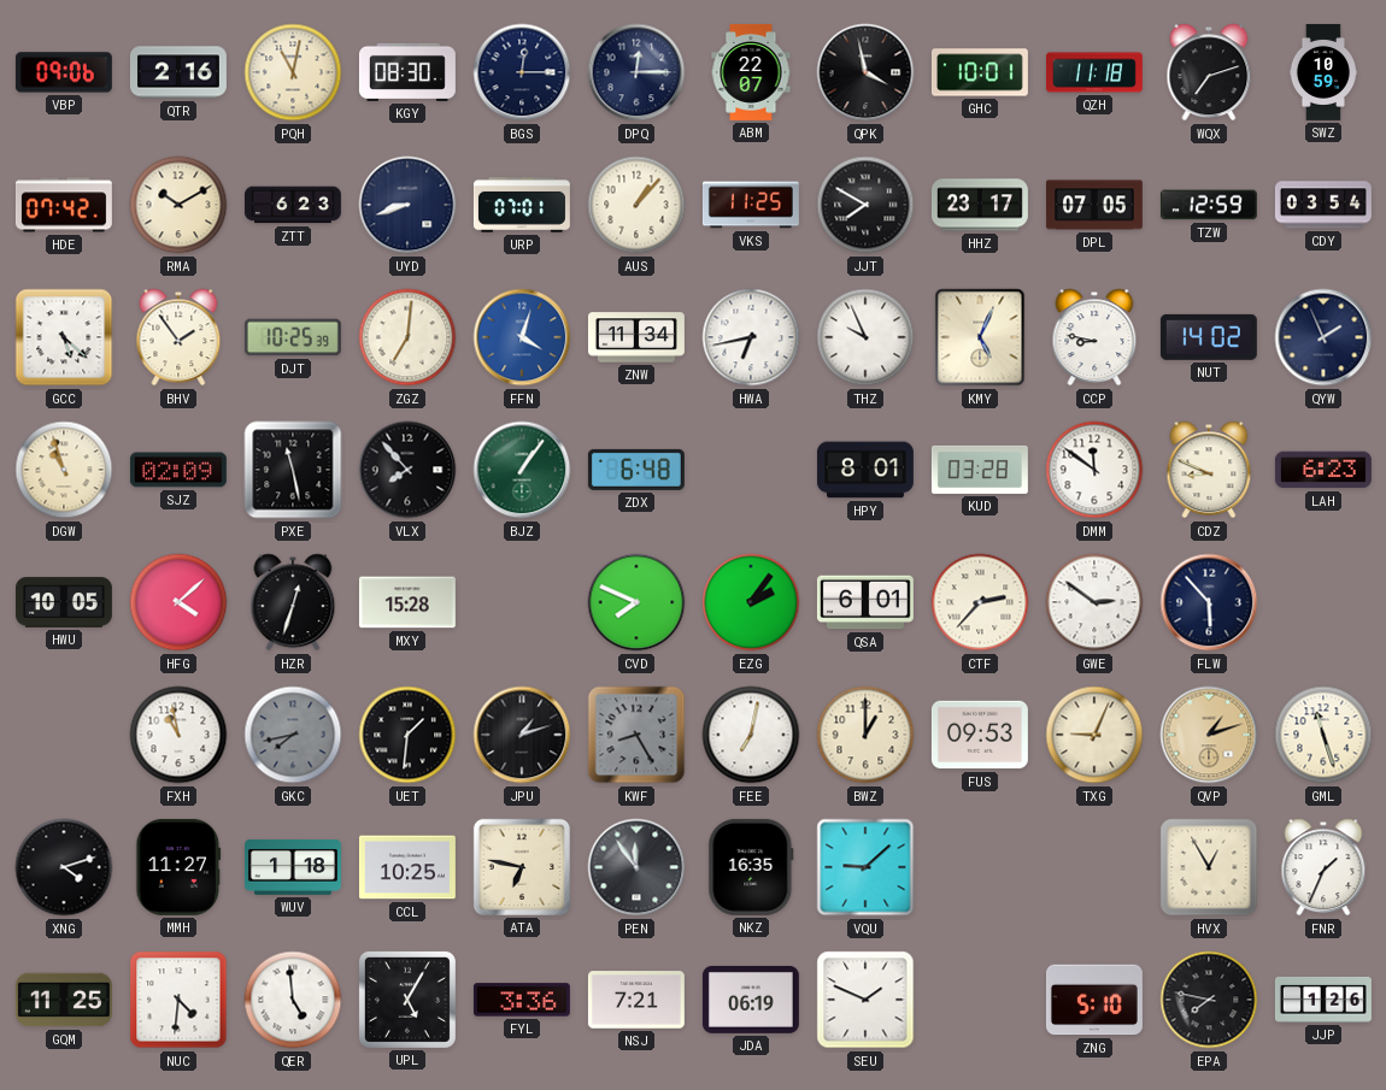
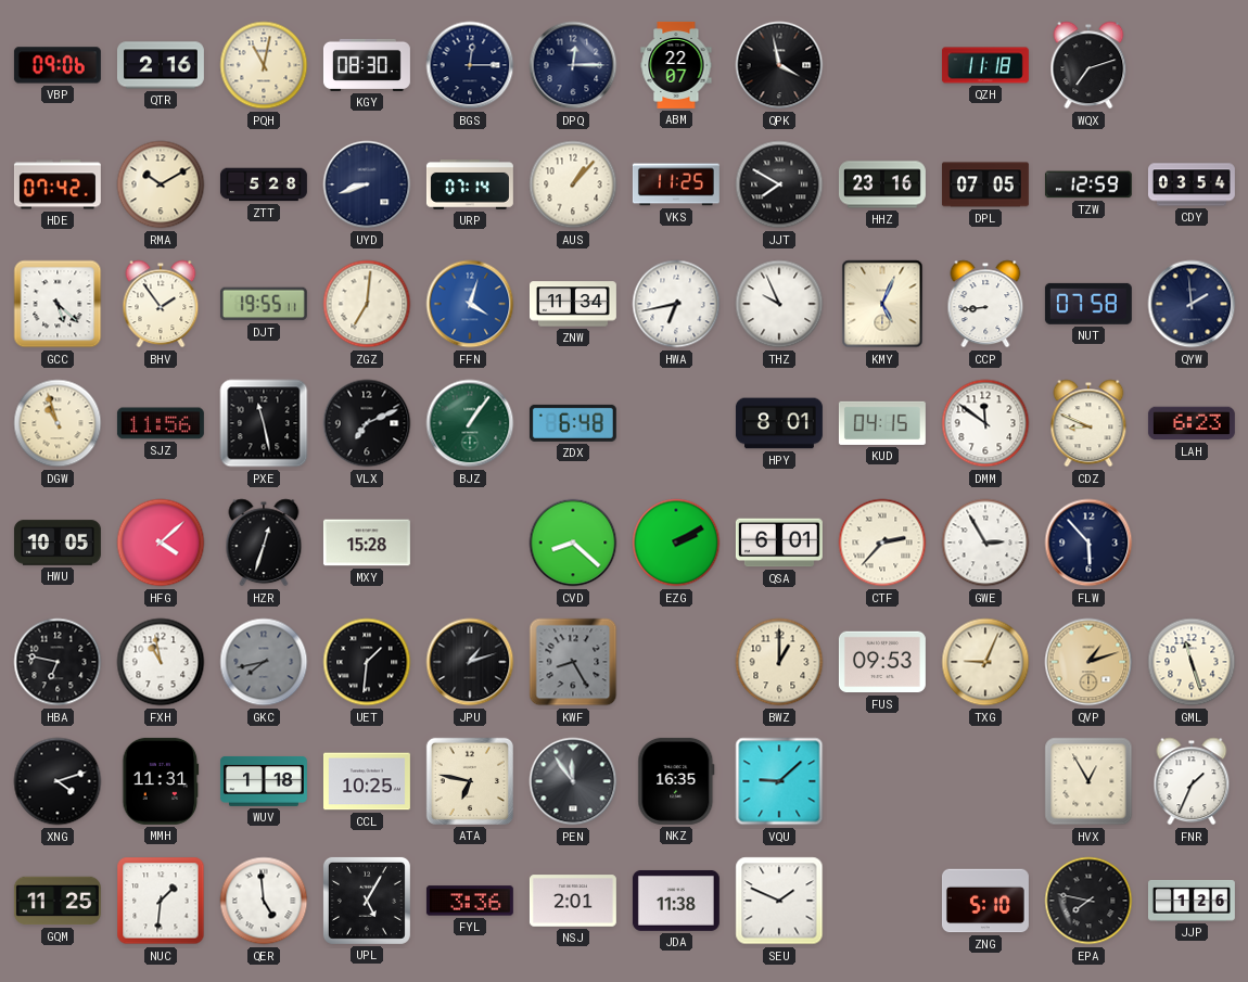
GHC: 10:01 -> none
SWZ: 10:59 -> none
ZTT: 6:23 -> 5:28
URP: 07:01 -> 07:14
HHZ: 23:17 -> 23:16
DJT: 10:25 -> 19:55
CCP: 8:47 -> 8:44
NUT: 14:02 -> 07:58
QYW: 1:56 -> 1:59
SJZ: 02:09 -> 11:56
VLX: 7:53 -> 7:11
KUD: 03:28 -> 04:15
CVD: 7:49 -> 8:22
EZG: 2:06 -> 2:10
GWE: 2:51 -> 2:55
HBA: none -> 6:47
FEE: 7:02 -> none
MMH: 11:27 -> 11:31
NUC: 4:31 -> 1:31
NSJ: 7:21 -> 2:01
JDA: 06:19 -> 11:38
